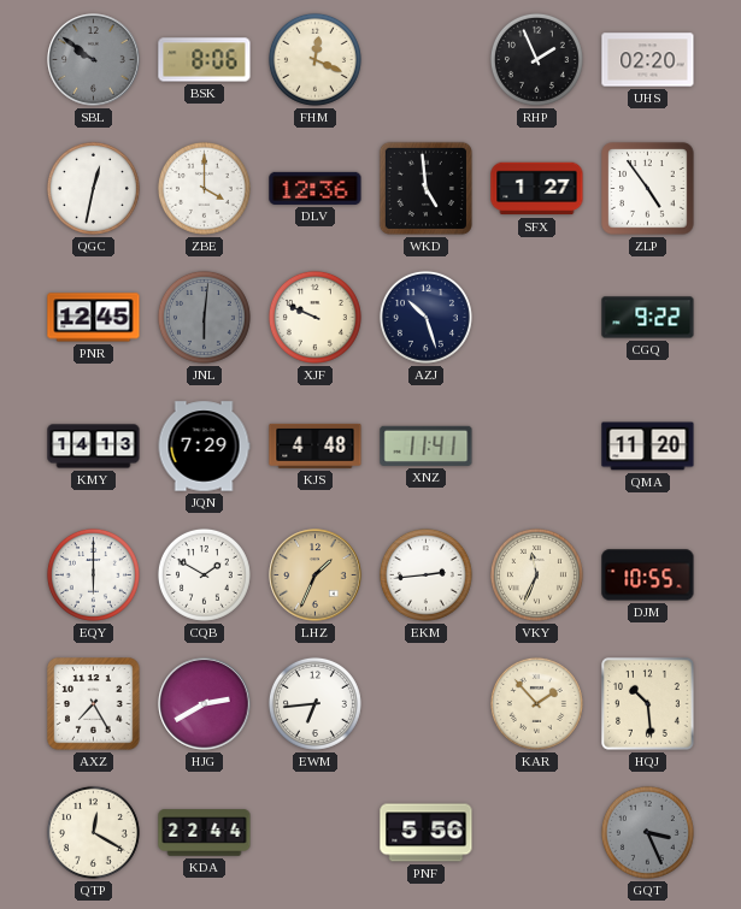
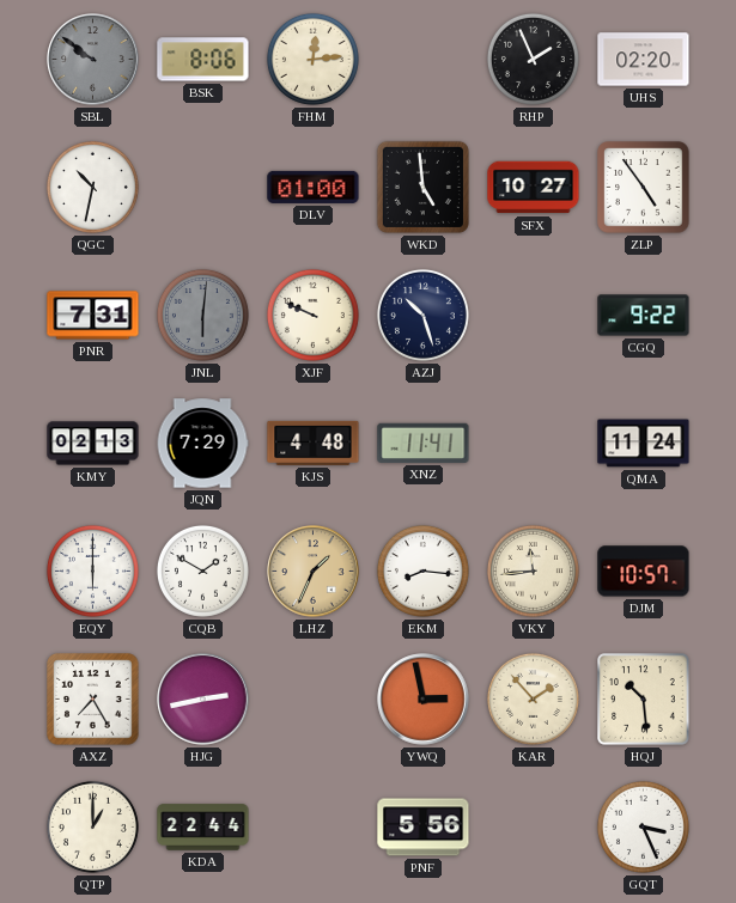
FHM: 12:19 -> 12:14
QGC: 12:32 -> 10:32
ZBE: 4:00 -> none
DLV: 12:36 -> 01:00
SFX: 1:27 -> 10:27
PNR: 12:45 -> 7:31
KMY: 14:13 -> 02:13
QMA: 11:20 -> 11:24
EKM: 2:44 -> 8:16
VKY: 11:34 -> 11:44
DJM: 10:55 -> 10:57
HJG: 2:40 -> 2:43
EWM: 6:44 -> none
YWQ: none -> 2:58
QTP: 12:20 -> 1:00
GQT dial: grey -> white
